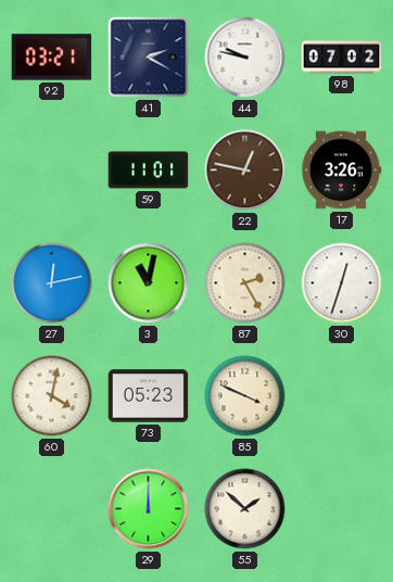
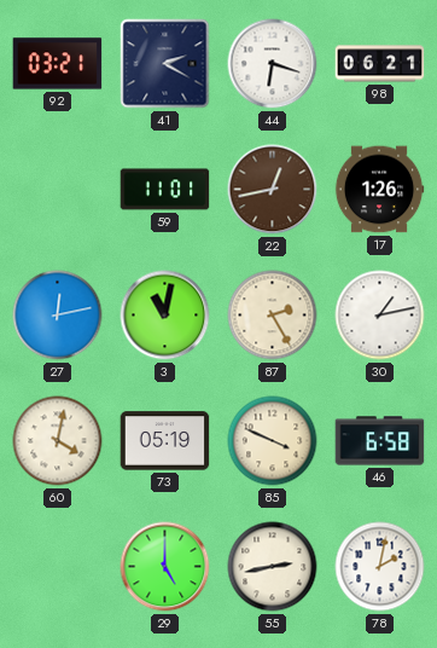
44: 9:47 -> 6:18
98: 07:02 -> 06:21
22: 12:47 -> 12:43
17: 3:26 -> 1:26
30: 12:33 -> 1:13
73: 05:23 -> 05:19
46: none -> 6:58
29: 12:00 -> 5:00
55: 1:52 -> 2:43
78: none -> 2:02
